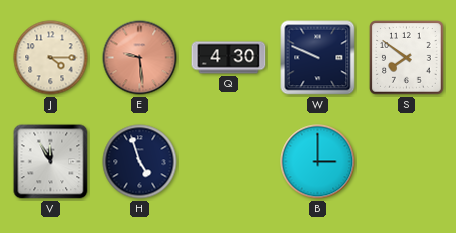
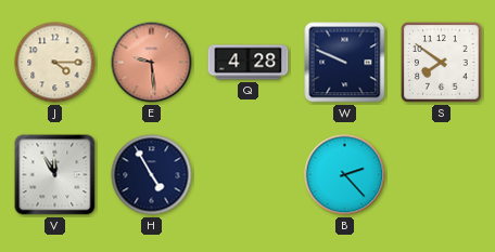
Q: 4:30 -> 4:28
H: 4:57 -> 4:55
B: 3:00 -> 2:23
